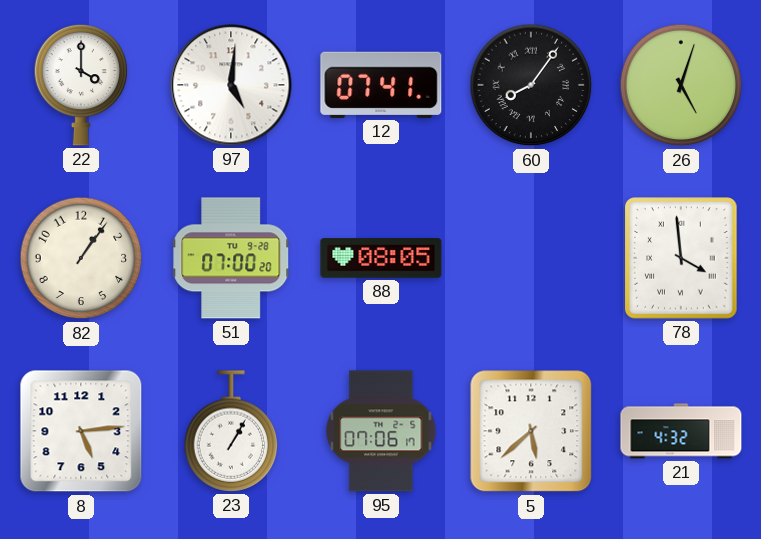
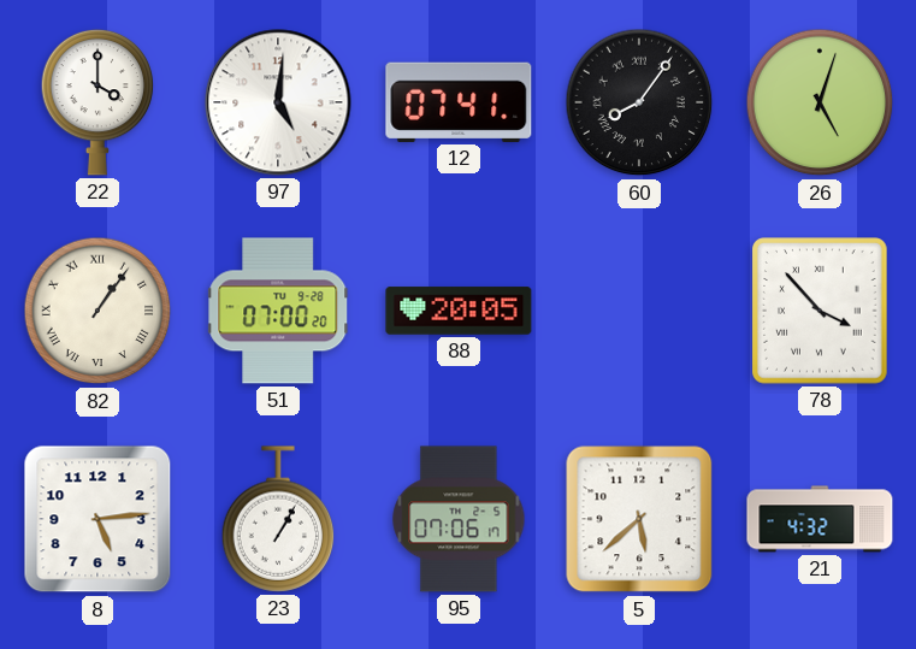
82 numerals: Arabic -> Roman
88: 08:05 -> 20:05
78: 3:59 -> 3:53
